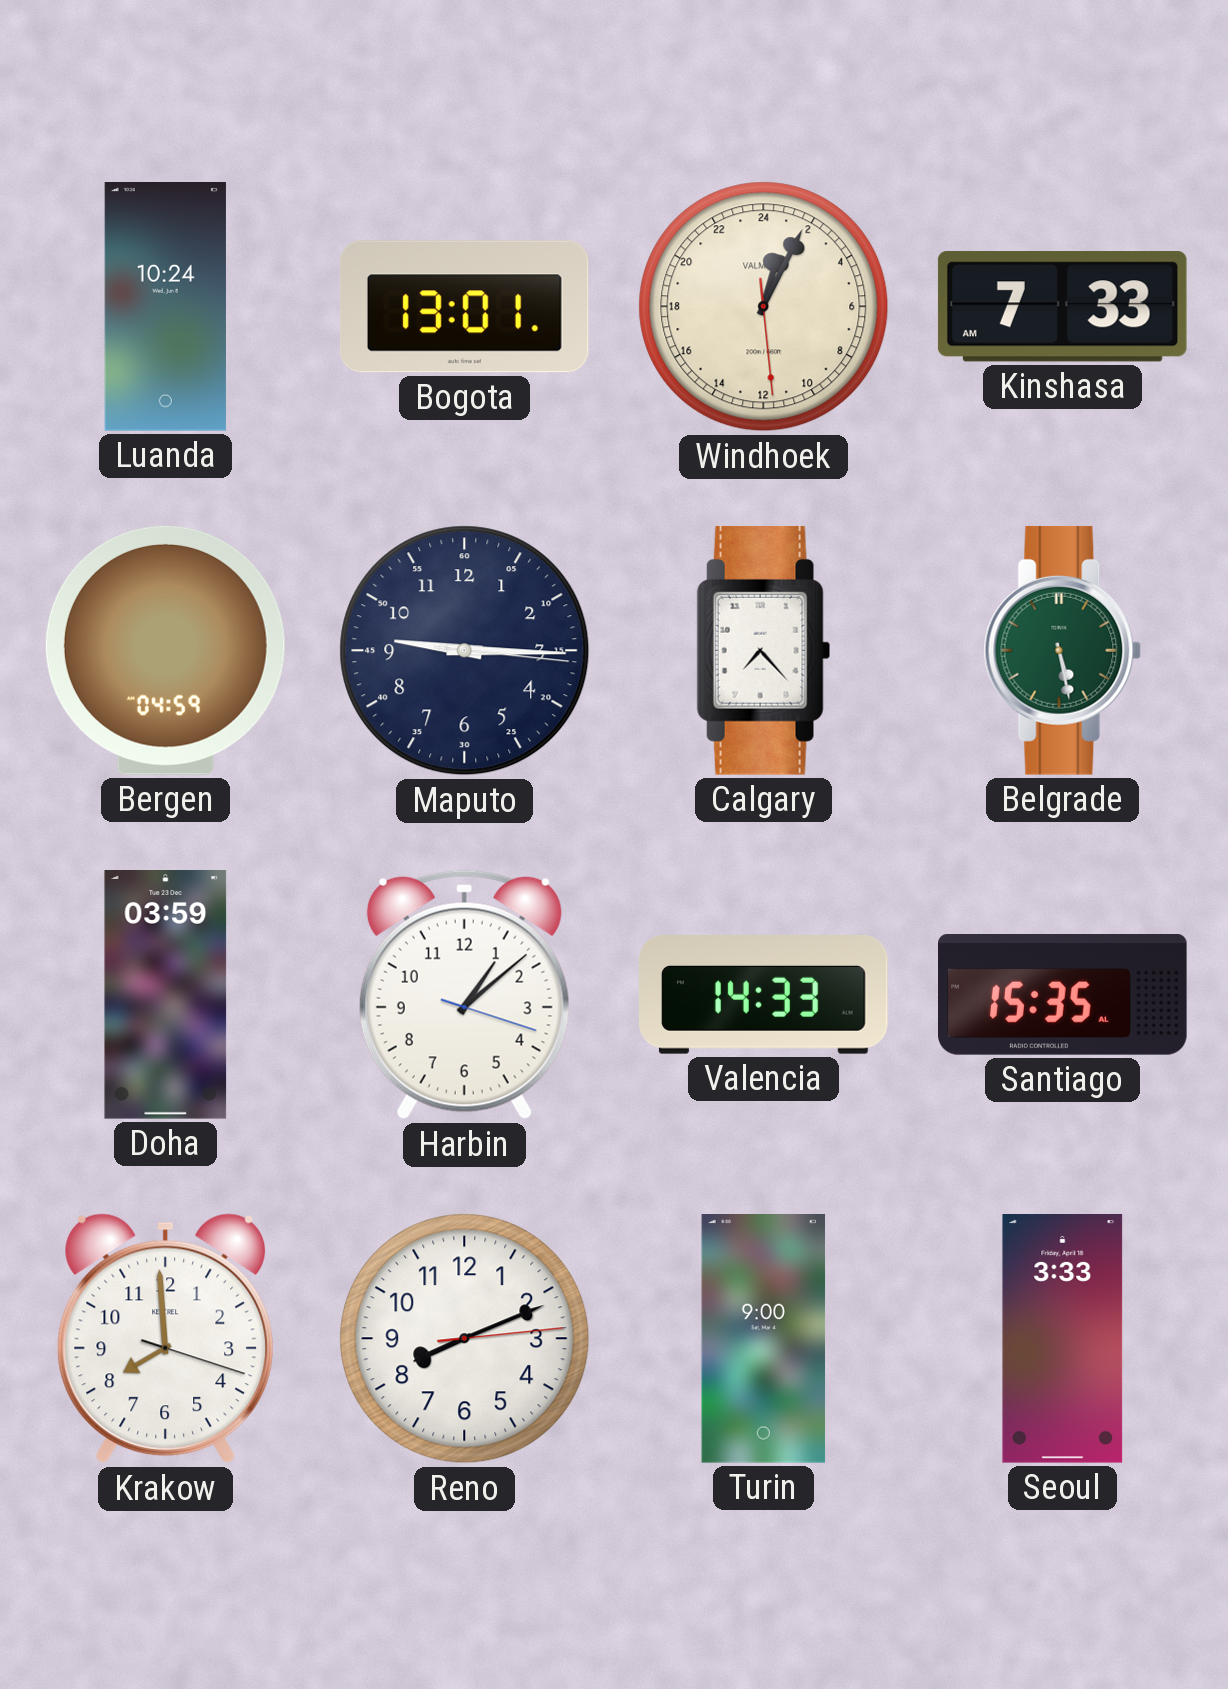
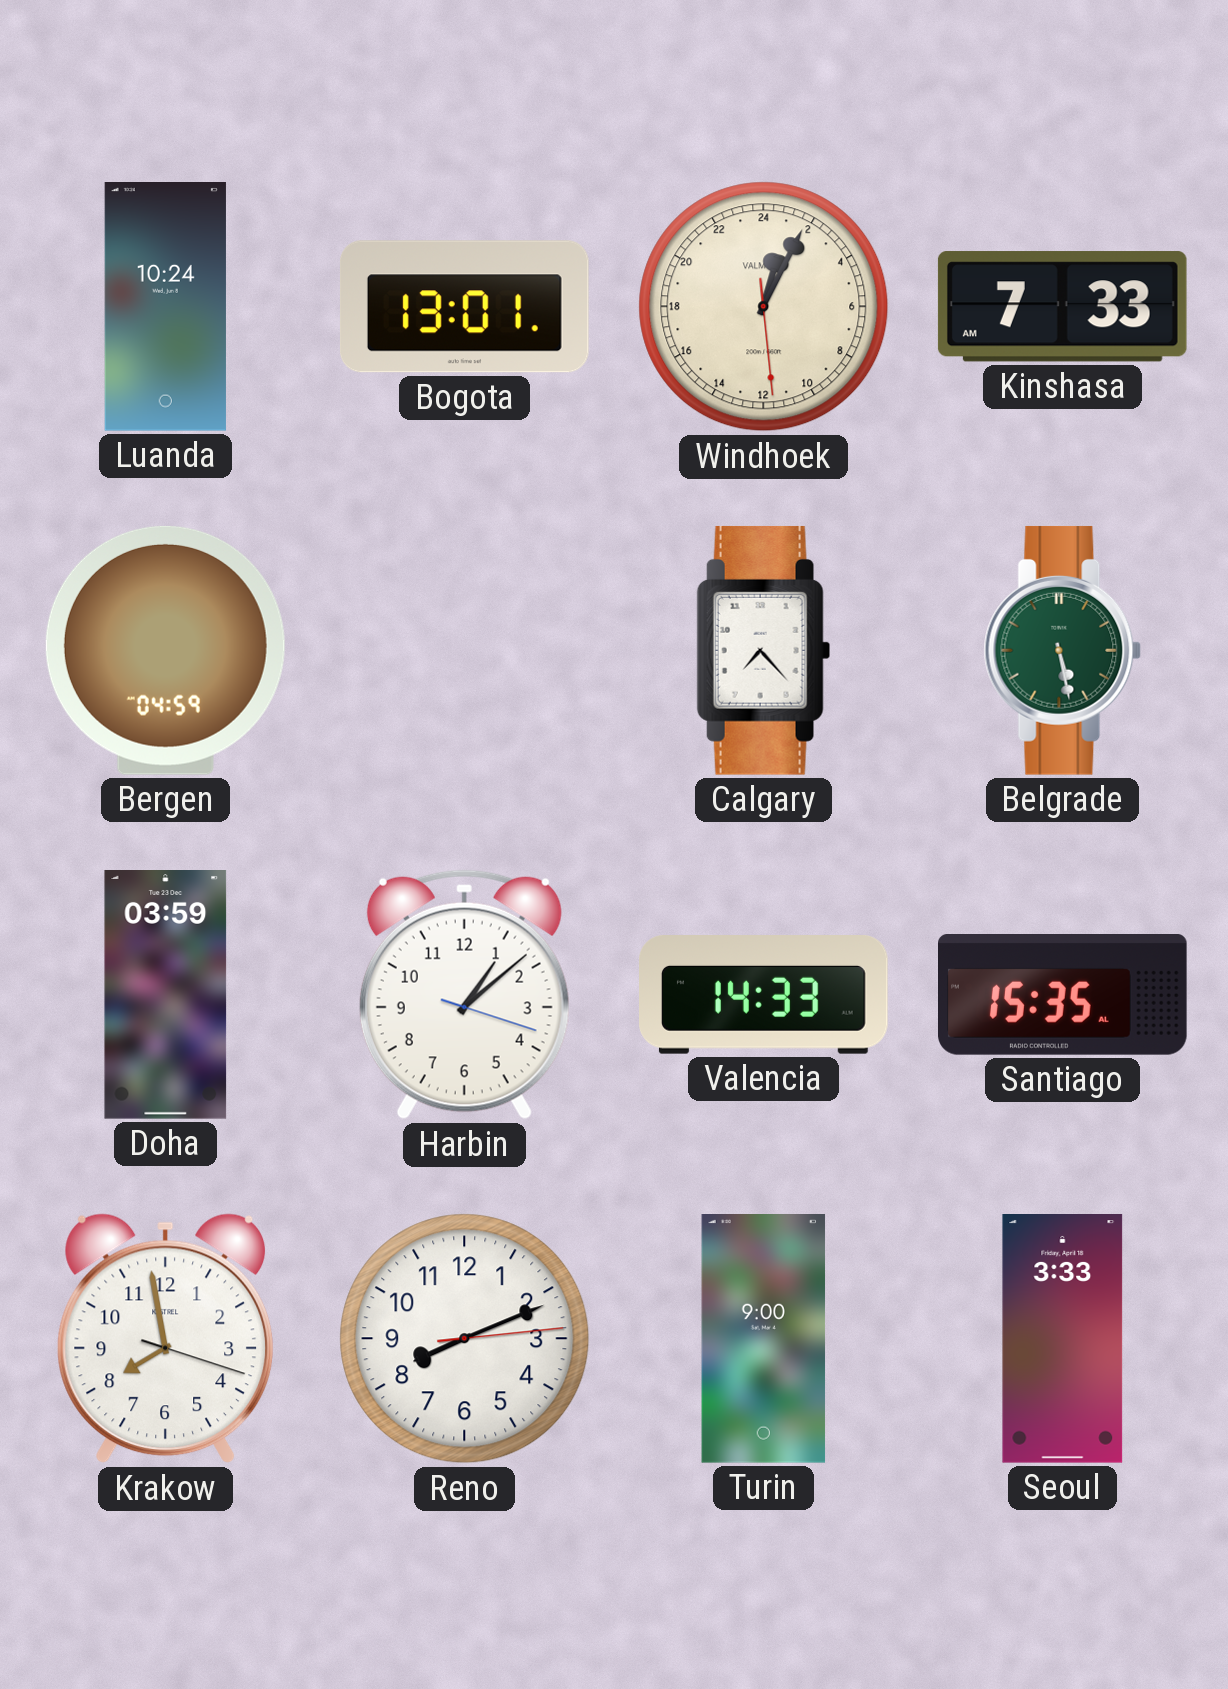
Maputo: 9:15 -> none
Krakow: 7:59 -> 7:58
